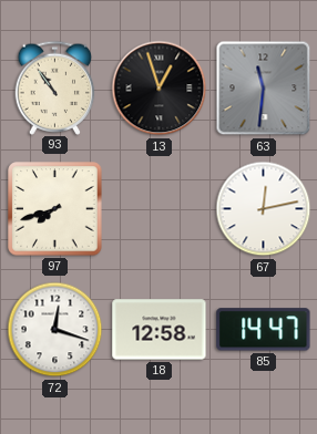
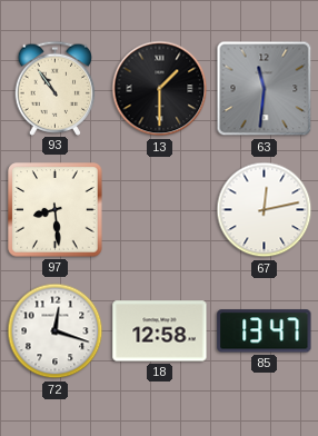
13: 12:57 -> 1:30
97: 7:42 -> 8:29
85: 14:47 -> 13:47
